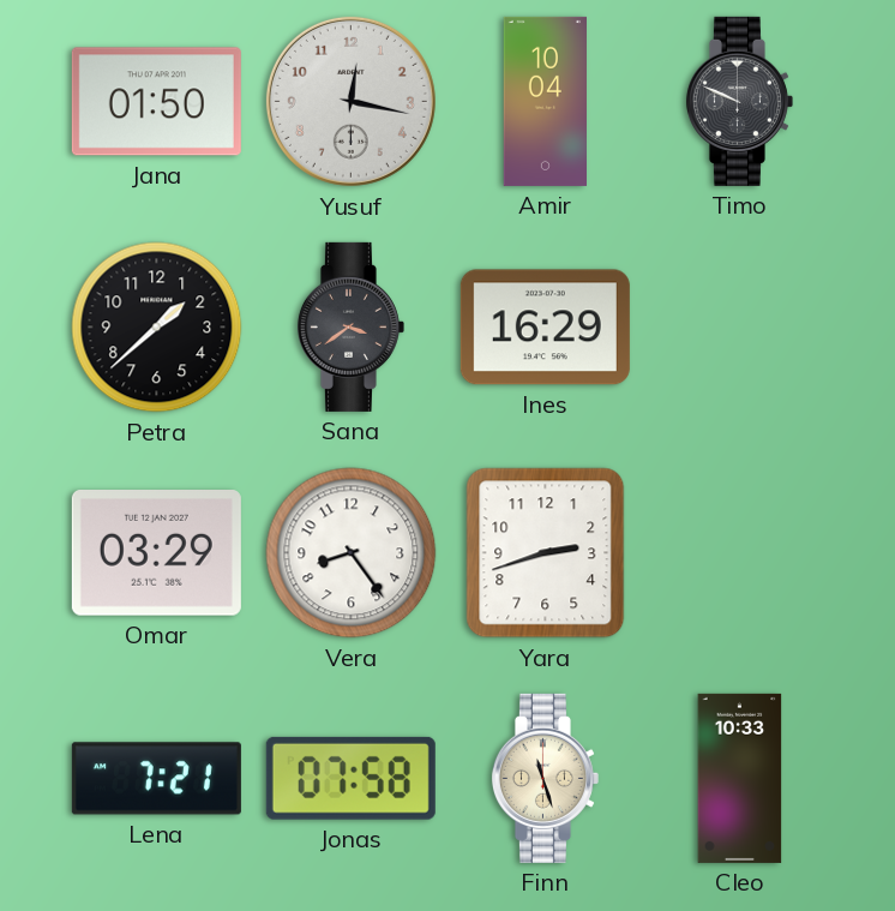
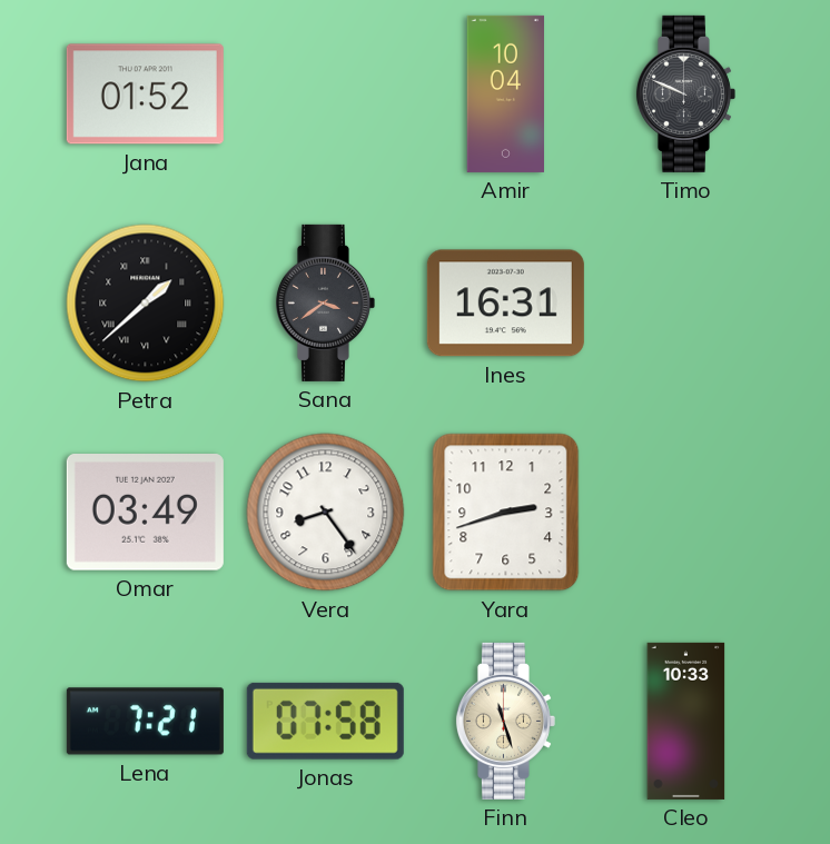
Jana: 01:50 -> 01:52
Yusuf: 12:17 -> none
Petra numerals: Arabic -> Roman
Ines: 16:29 -> 16:31
Omar: 03:29 -> 03:49
